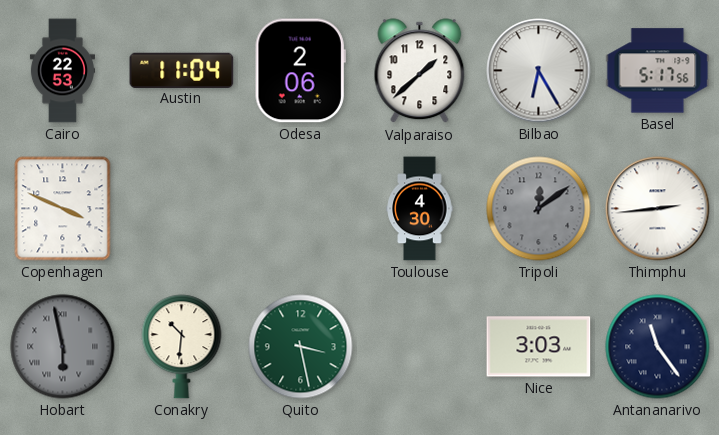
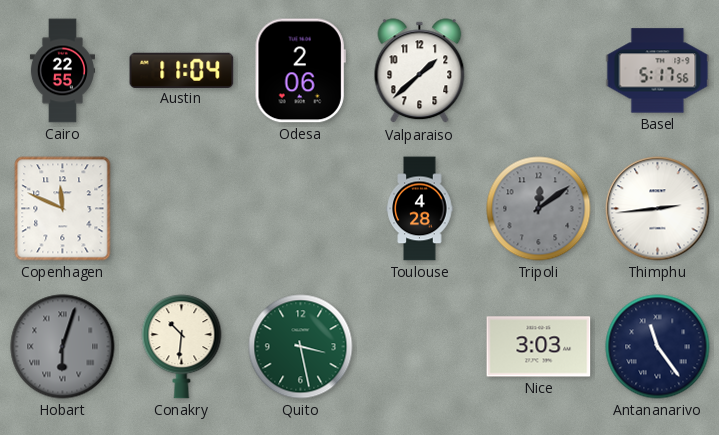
Cairo: 22:53 -> 22:55
Bilbao: 6:25 -> none
Copenhagen: 3:49 -> 11:49
Toulouse: 4:30 -> 4:28
Hobart: 5:58 -> 6:03
